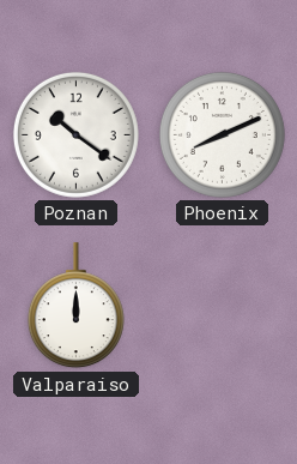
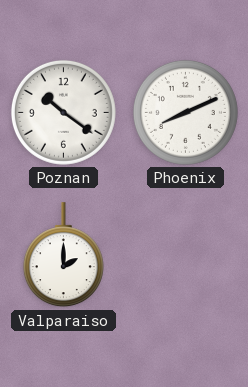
Valparaiso: 12:00 -> 2:00
